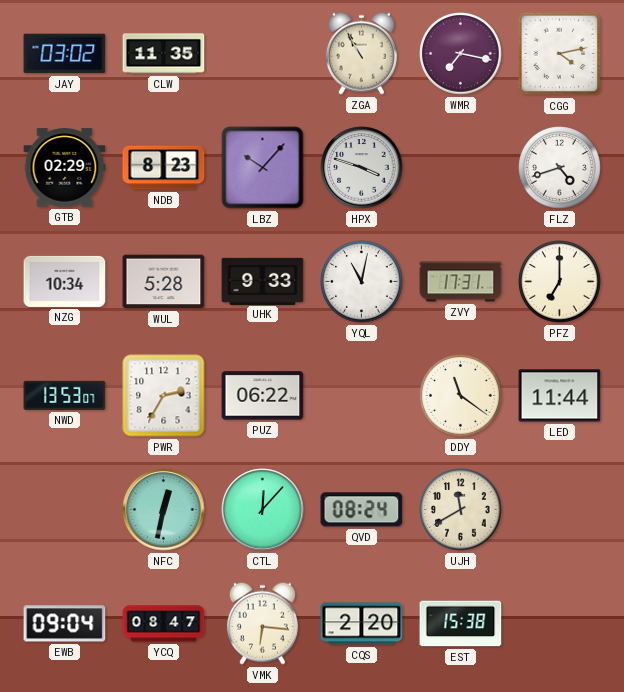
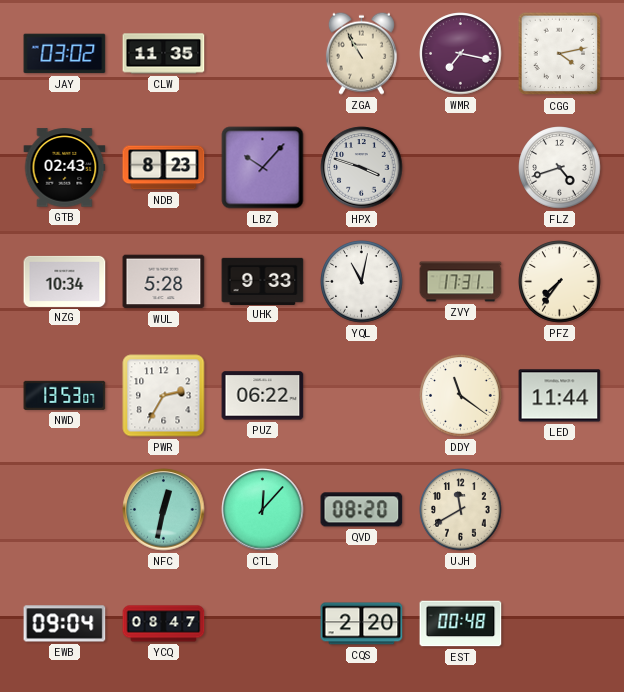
GTB: 02:29 -> 02:43
PFZ: 7:00 -> 7:36
QVD: 08:24 -> 08:20
VMK: 6:16 -> none
EST: 15:38 -> 00:48
